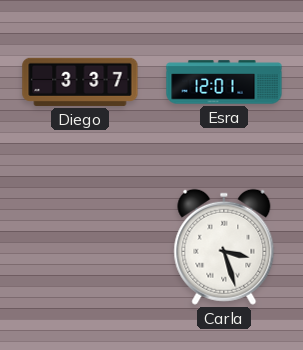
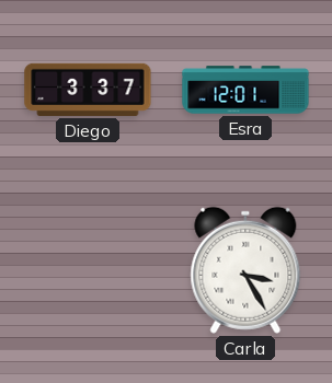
Carla: 3:27 -> 3:25
